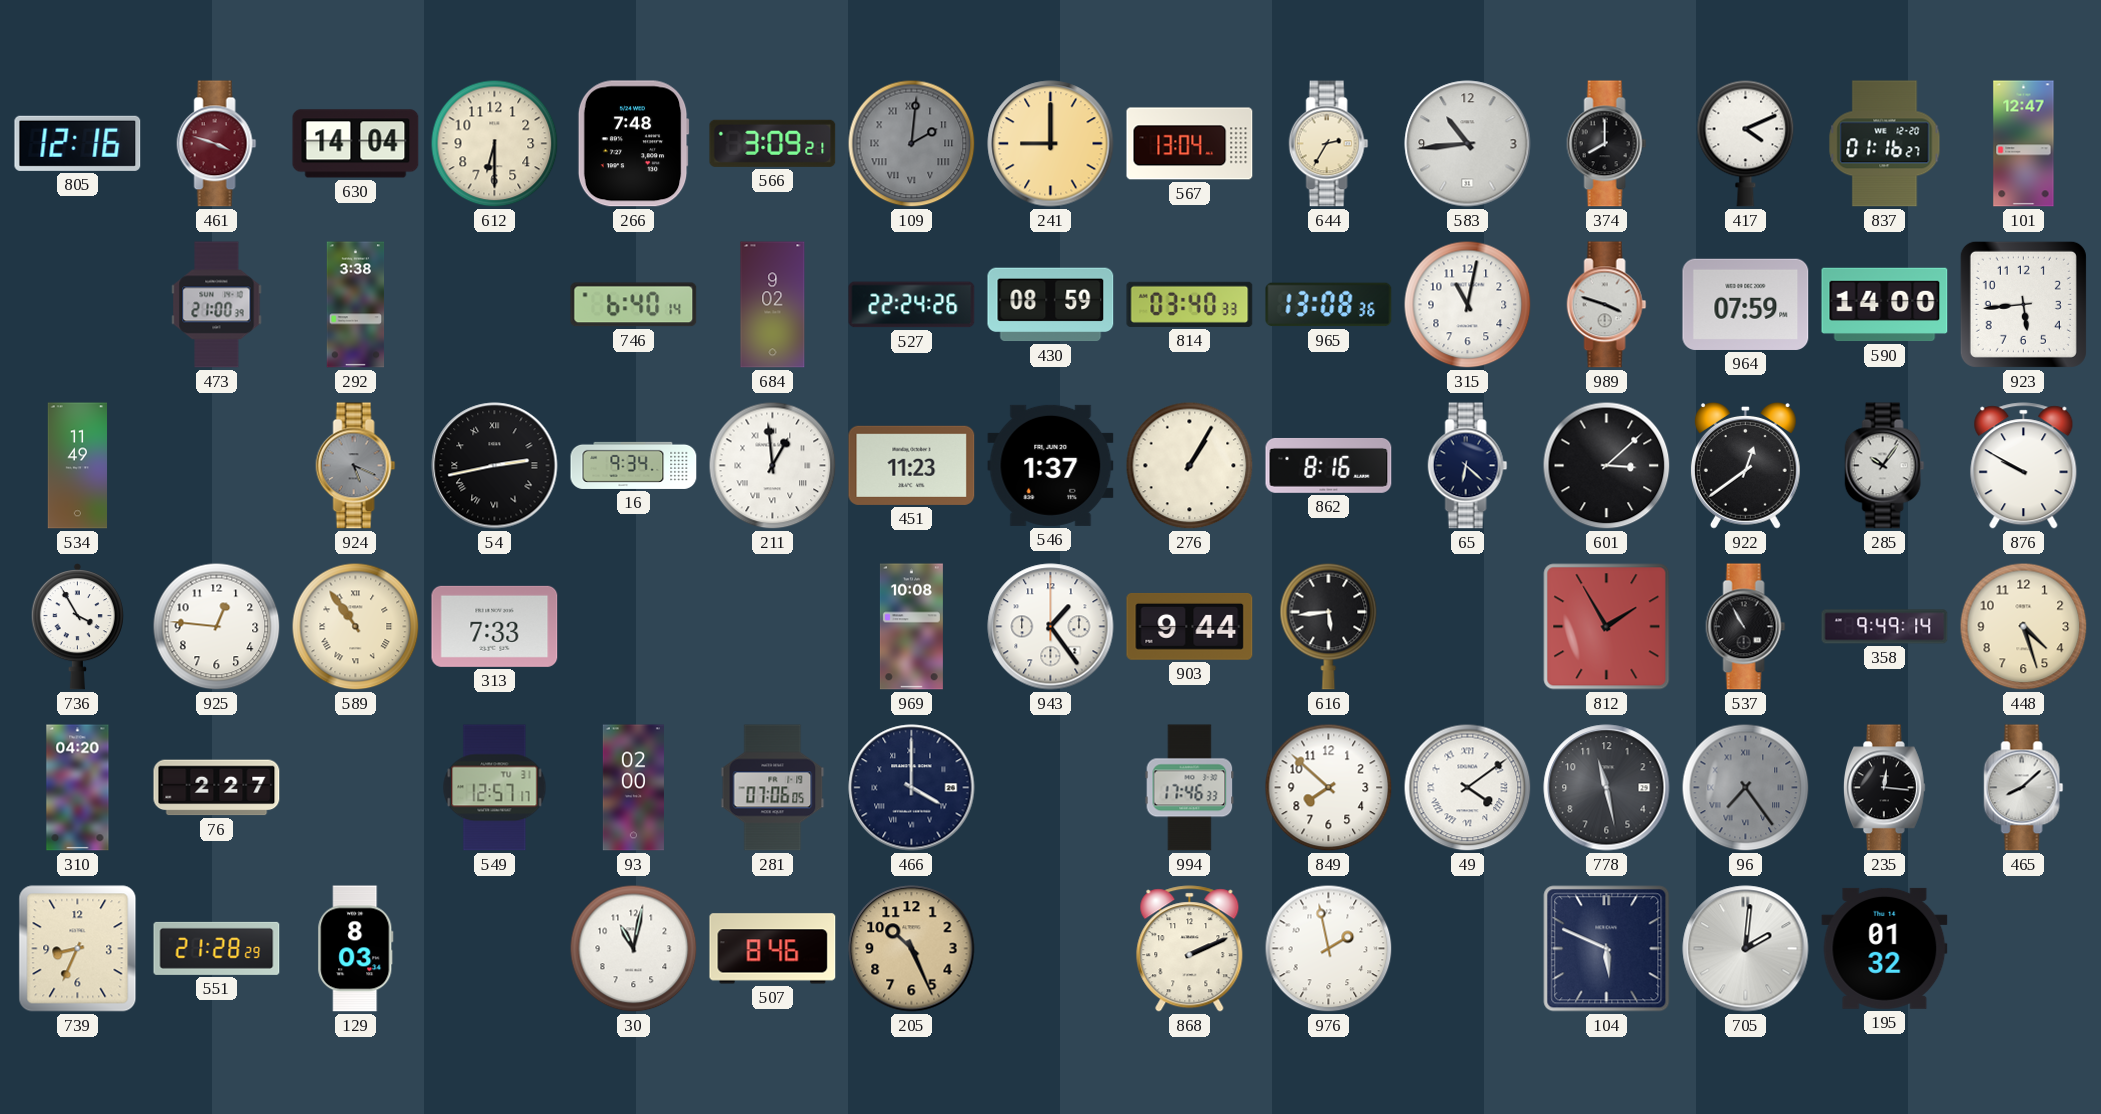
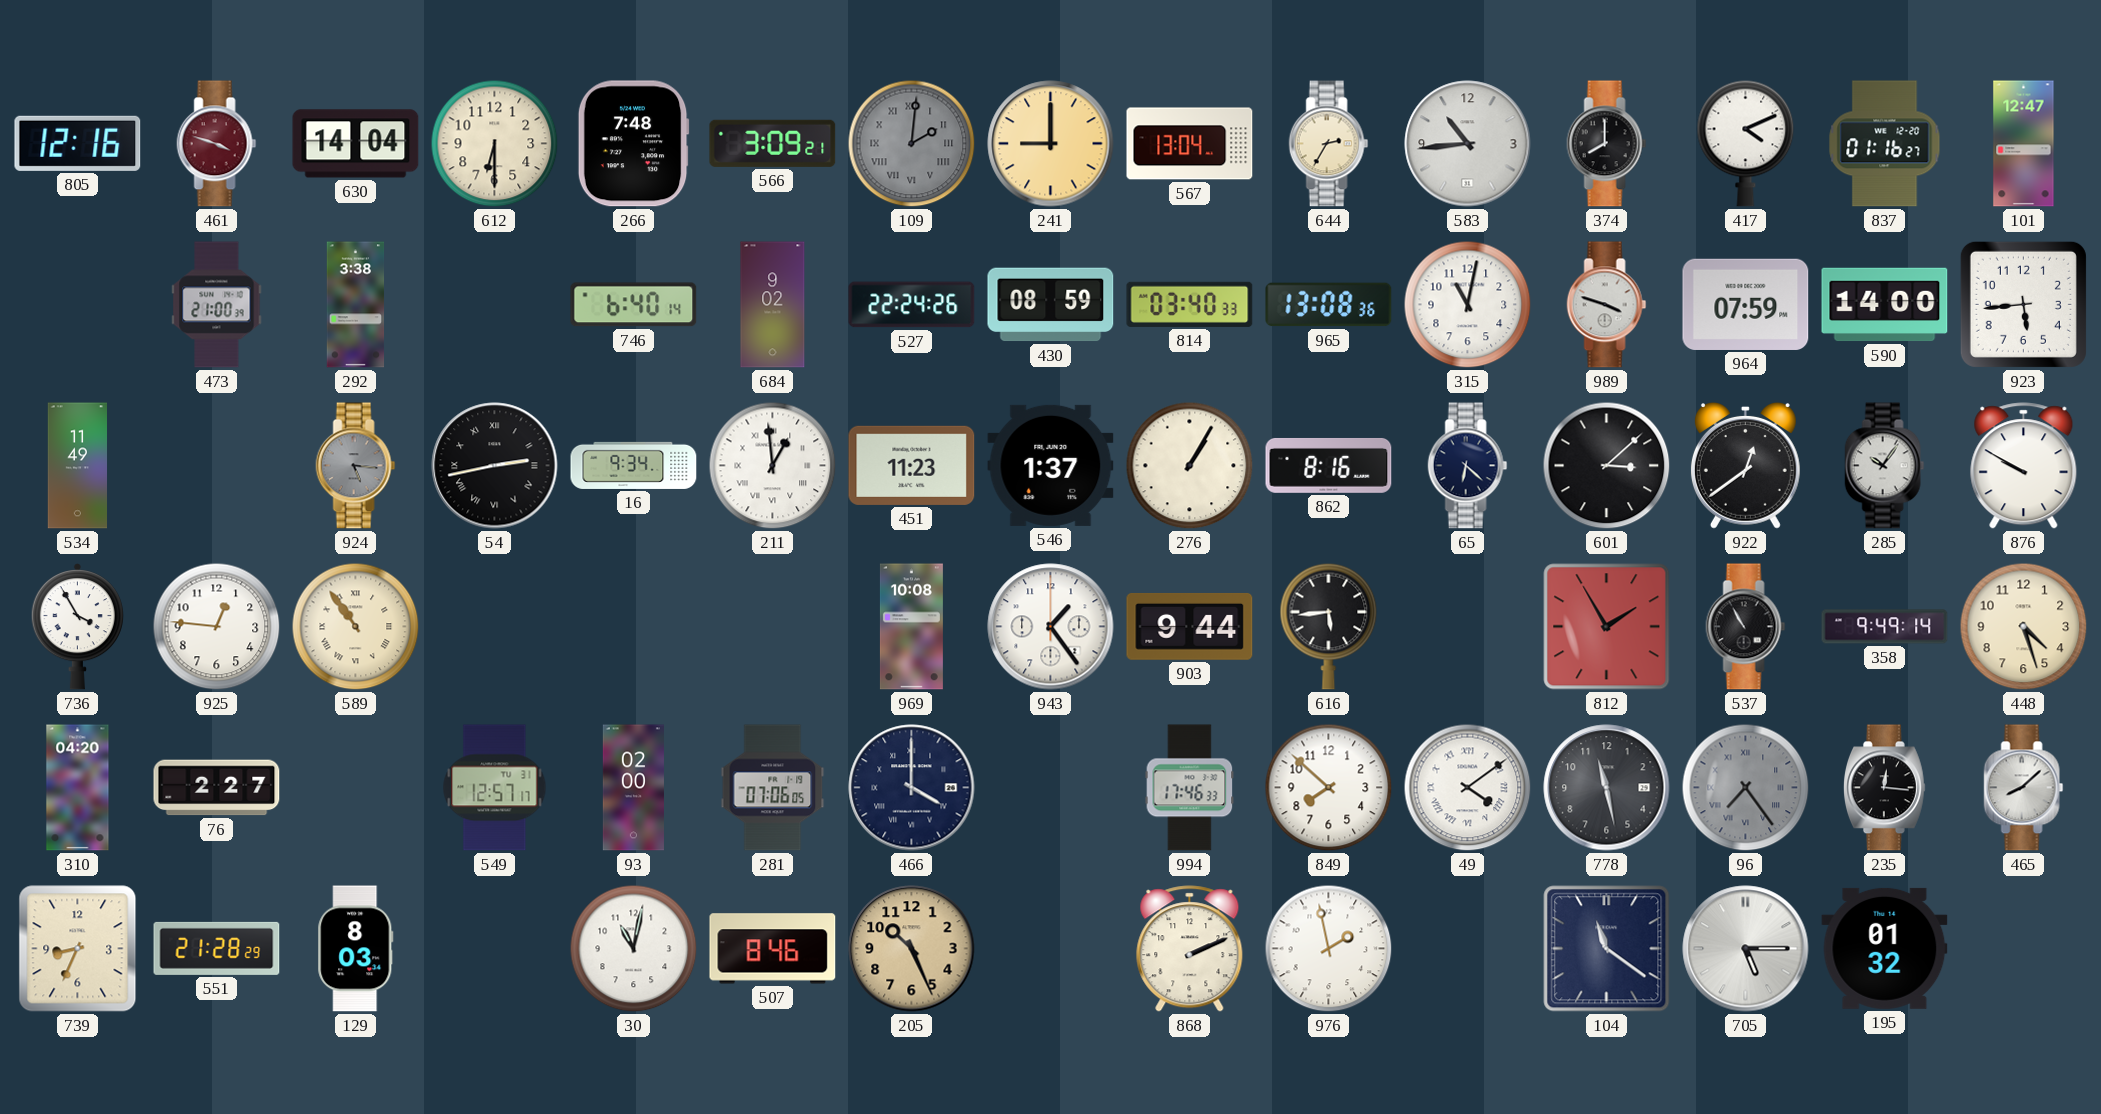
924: 5:19 -> 5:16
313: 7:33 -> none
104: 5:49 -> 11:21
705: 2:01 -> 5:15
